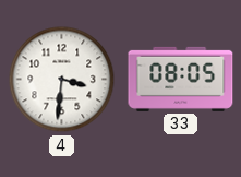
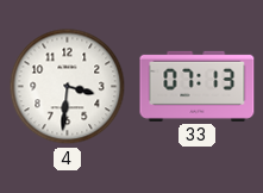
33: 08:05 -> 07:13
